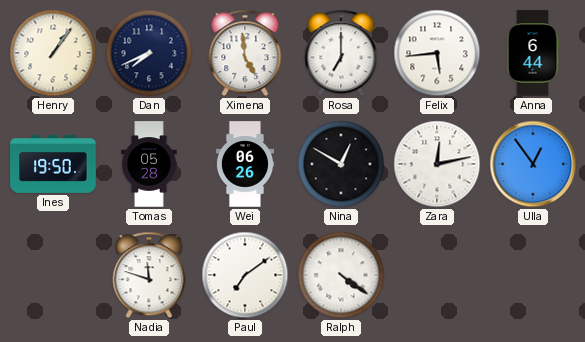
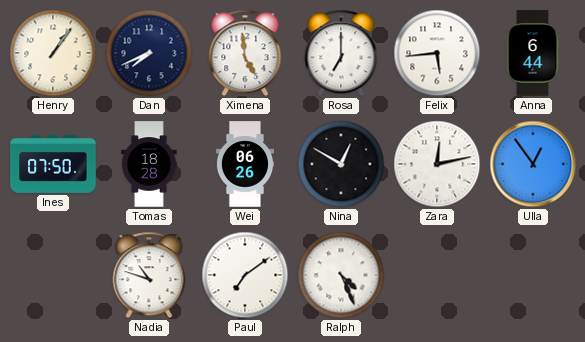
Ines: 19:50 -> 07:50
Tomas: 05:28 -> 18:28
Nadia: 11:48 -> 10:48
Ralph: 4:21 -> 4:26
